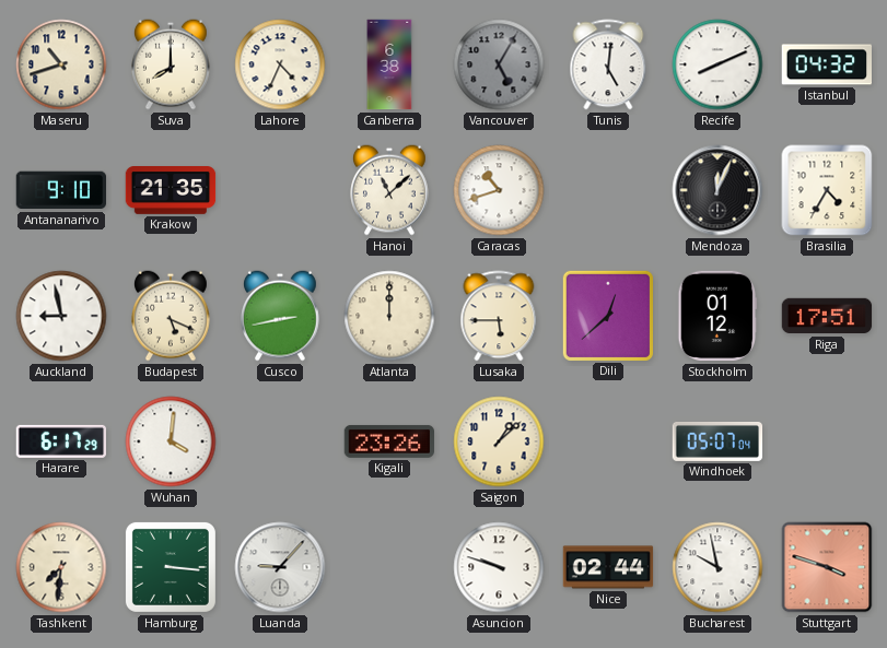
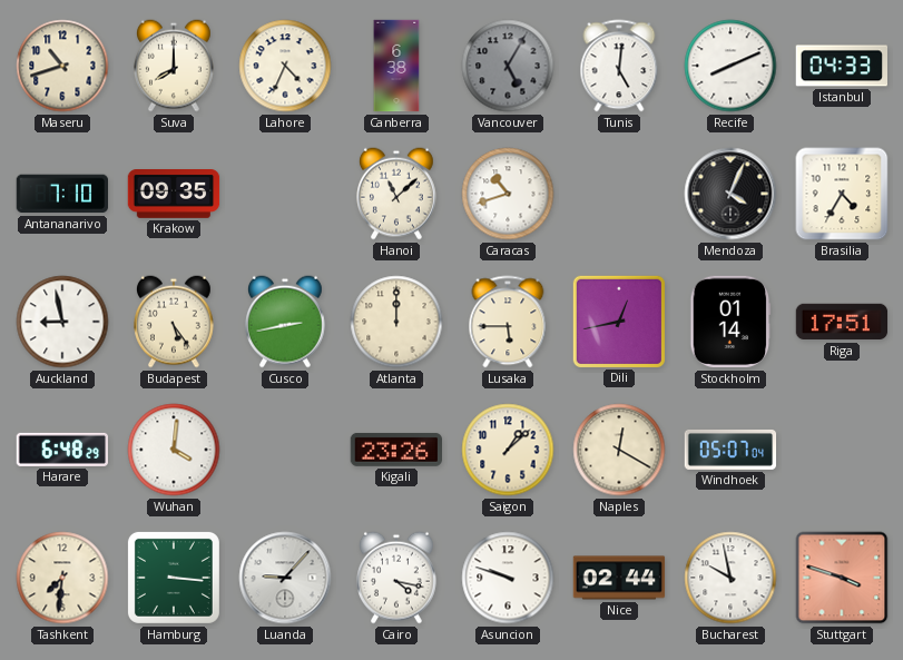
Istanbul: 04:32 -> 04:33
Antananarivo: 9:10 -> 7:10
Krakow: 21:35 -> 09:35
Mendoza: 12:04 -> 4:04
Budapest: 5:19 -> 5:24
Dili: 12:38 -> 12:43
Stockholm: 01:12 -> 01:14
Harare: 6:17 -> 6:48
Naples: none -> 12:20
Cairo: none -> 4:17
